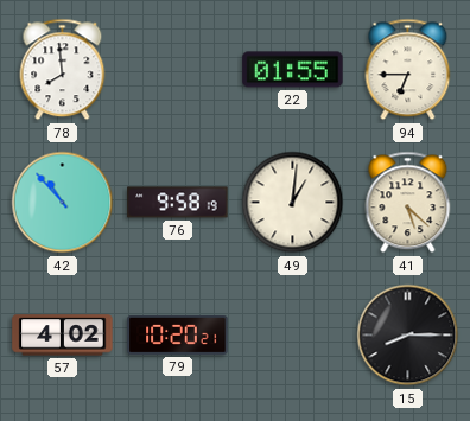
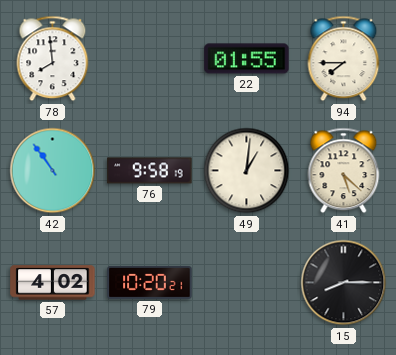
94: 6:45 -> 7:45
42: 10:53 -> 10:54
